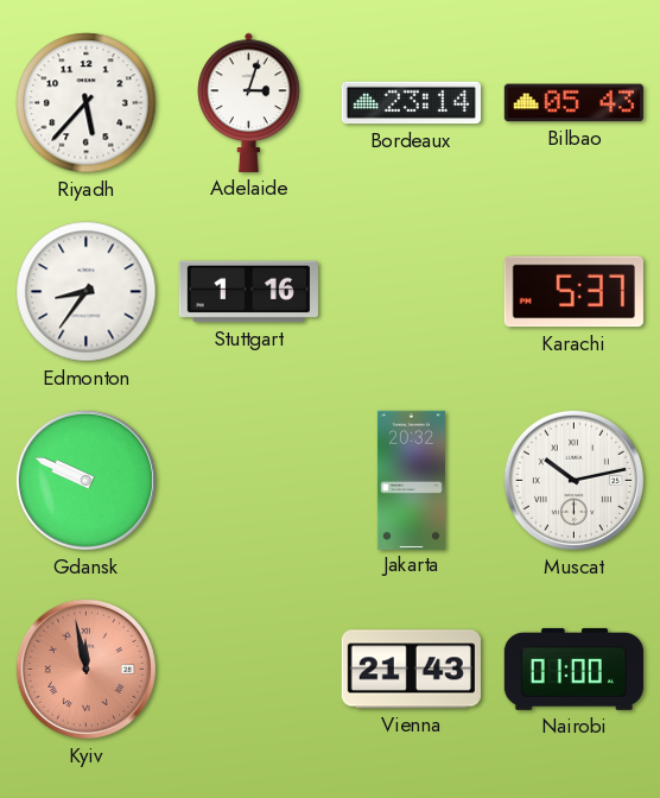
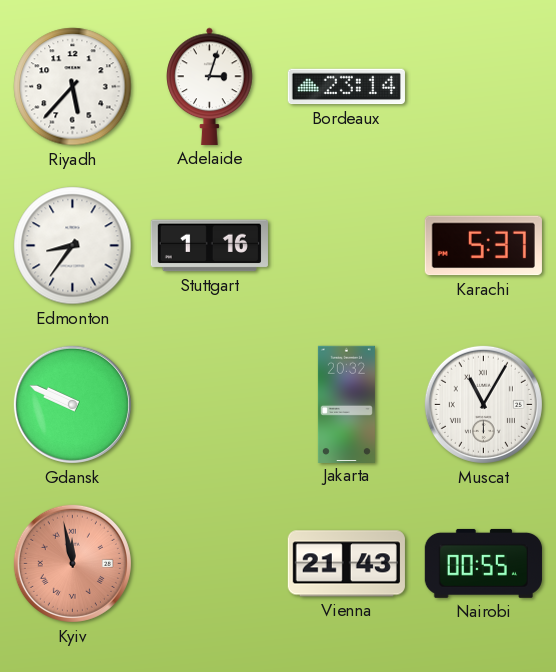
Bilbao: 05:43 -> none
Muscat: 10:13 -> 11:05
Nairobi: 01:00 -> 00:55
